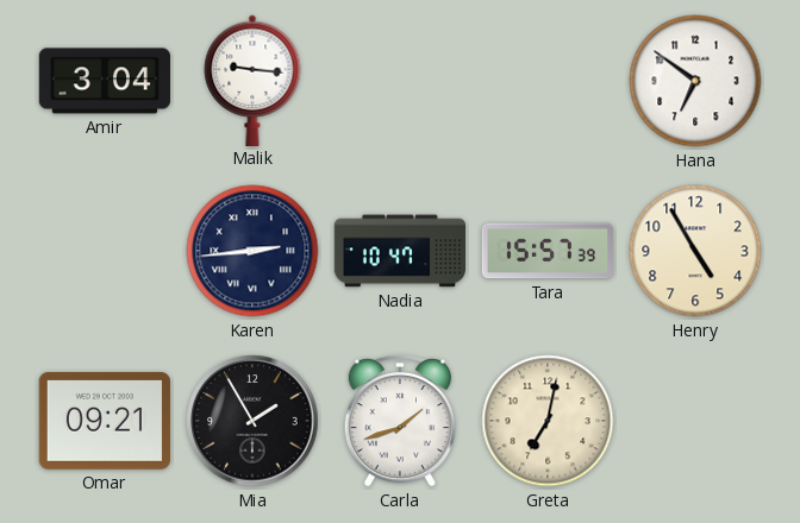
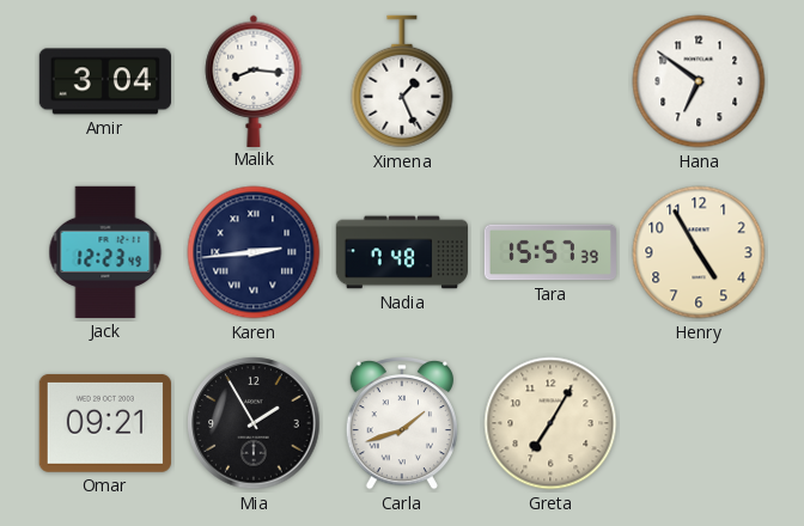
Malik: 9:16 -> 8:16
Ximena: none -> 1:26
Jack: none -> 12:23
Nadia: 10:47 -> 7:48
Greta: 7:02 -> 7:05
